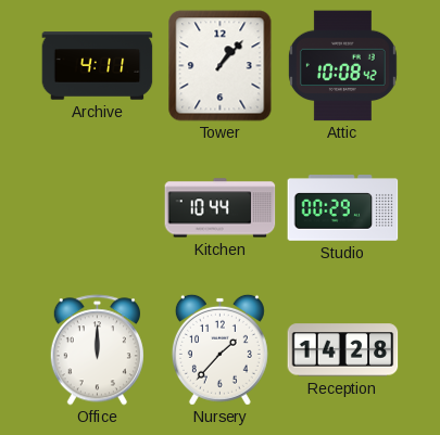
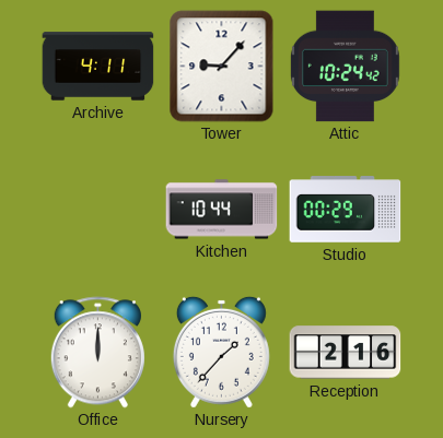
Tower: 1:07 -> 9:07
Attic: 10:08 -> 10:24
Reception: 14:28 -> 2:16
